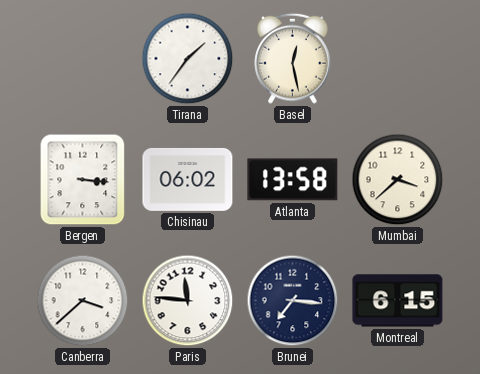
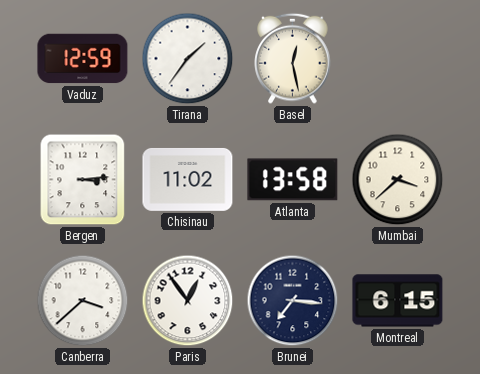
Vaduz: none -> 12:59
Bergen: 3:16 -> 3:14
Chisinau: 06:02 -> 11:02
Paris: 11:46 -> 12:54
